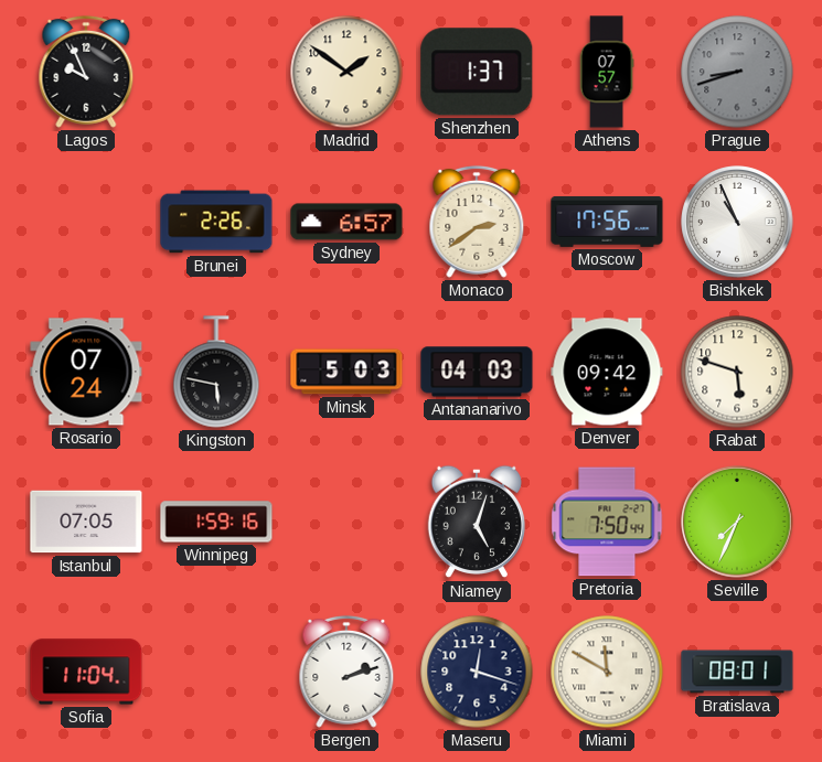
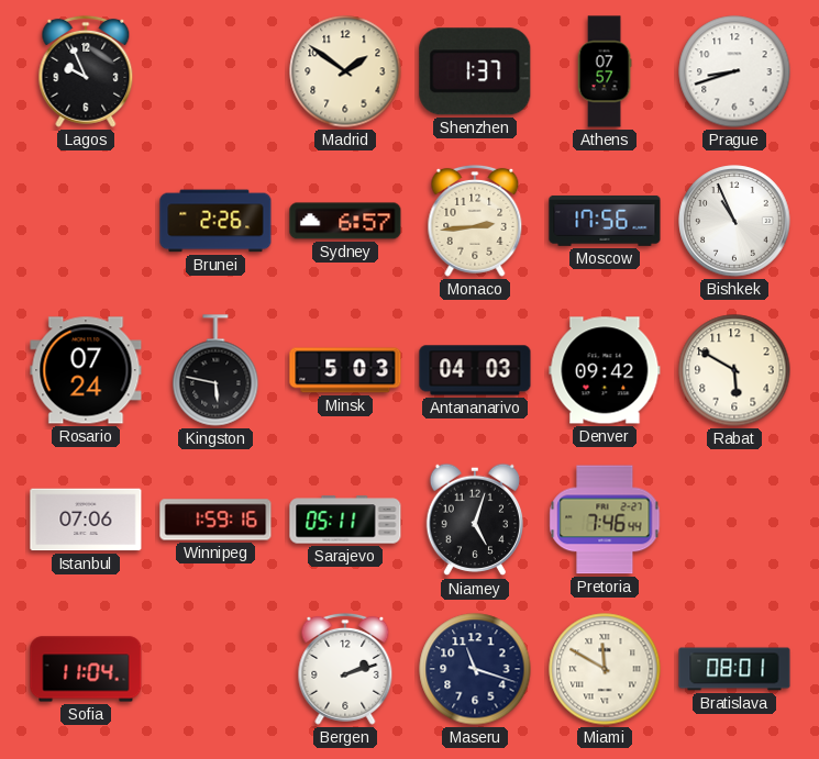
Prague dial: grey -> white
Monaco: 2:39 -> 2:44
Rabat: 5:48 -> 5:50
Istanbul: 07:05 -> 07:06
Sarajevo: none -> 05:11
Pretoria: 7:50 -> 7:46
Seville: 7:34 -> none
Maseru: 12:18 -> 11:18
